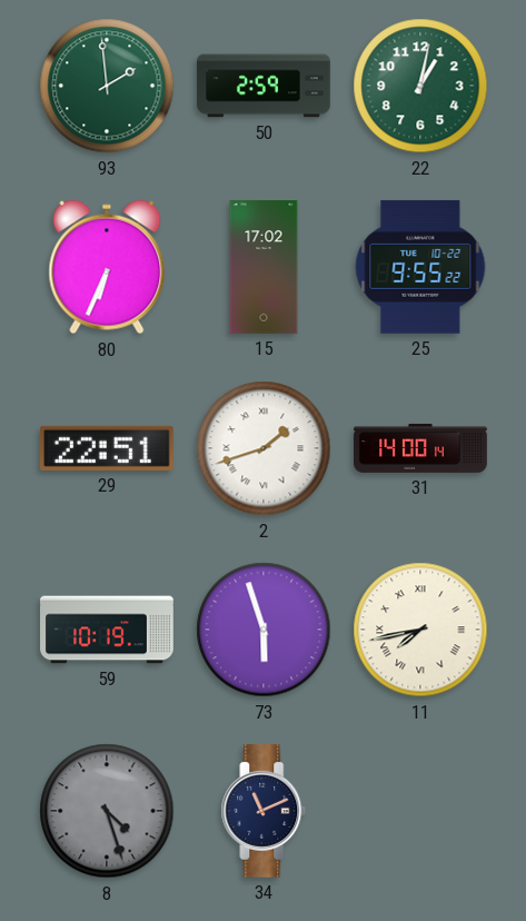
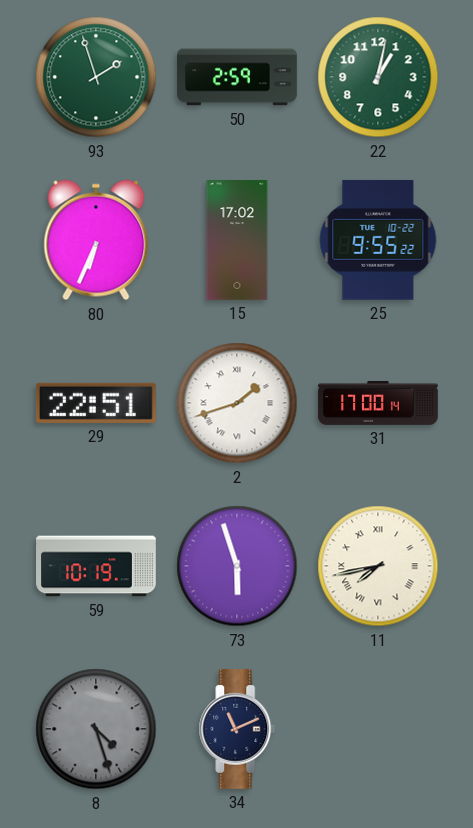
93: 1:59 -> 1:57
31: 14:00 -> 17:00
